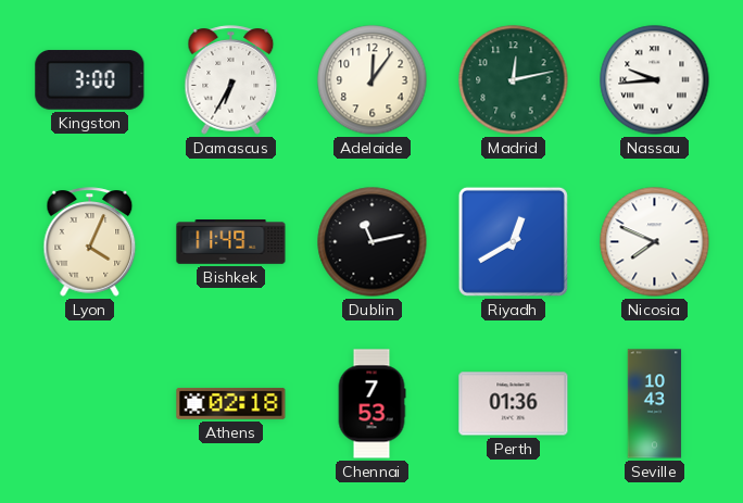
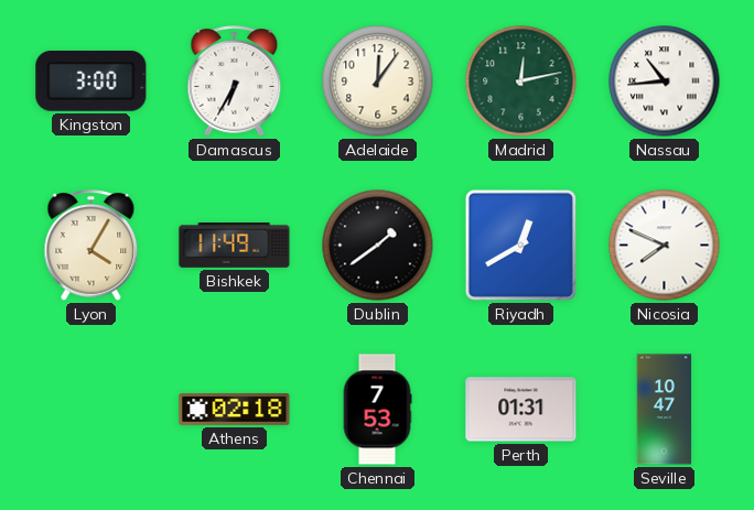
Nassau: 9:44 -> 10:44
Lyon: 4:04 -> 4:05
Dublin: 11:13 -> 1:39
Perth: 01:36 -> 01:31
Seville: 10:43 -> 10:47
